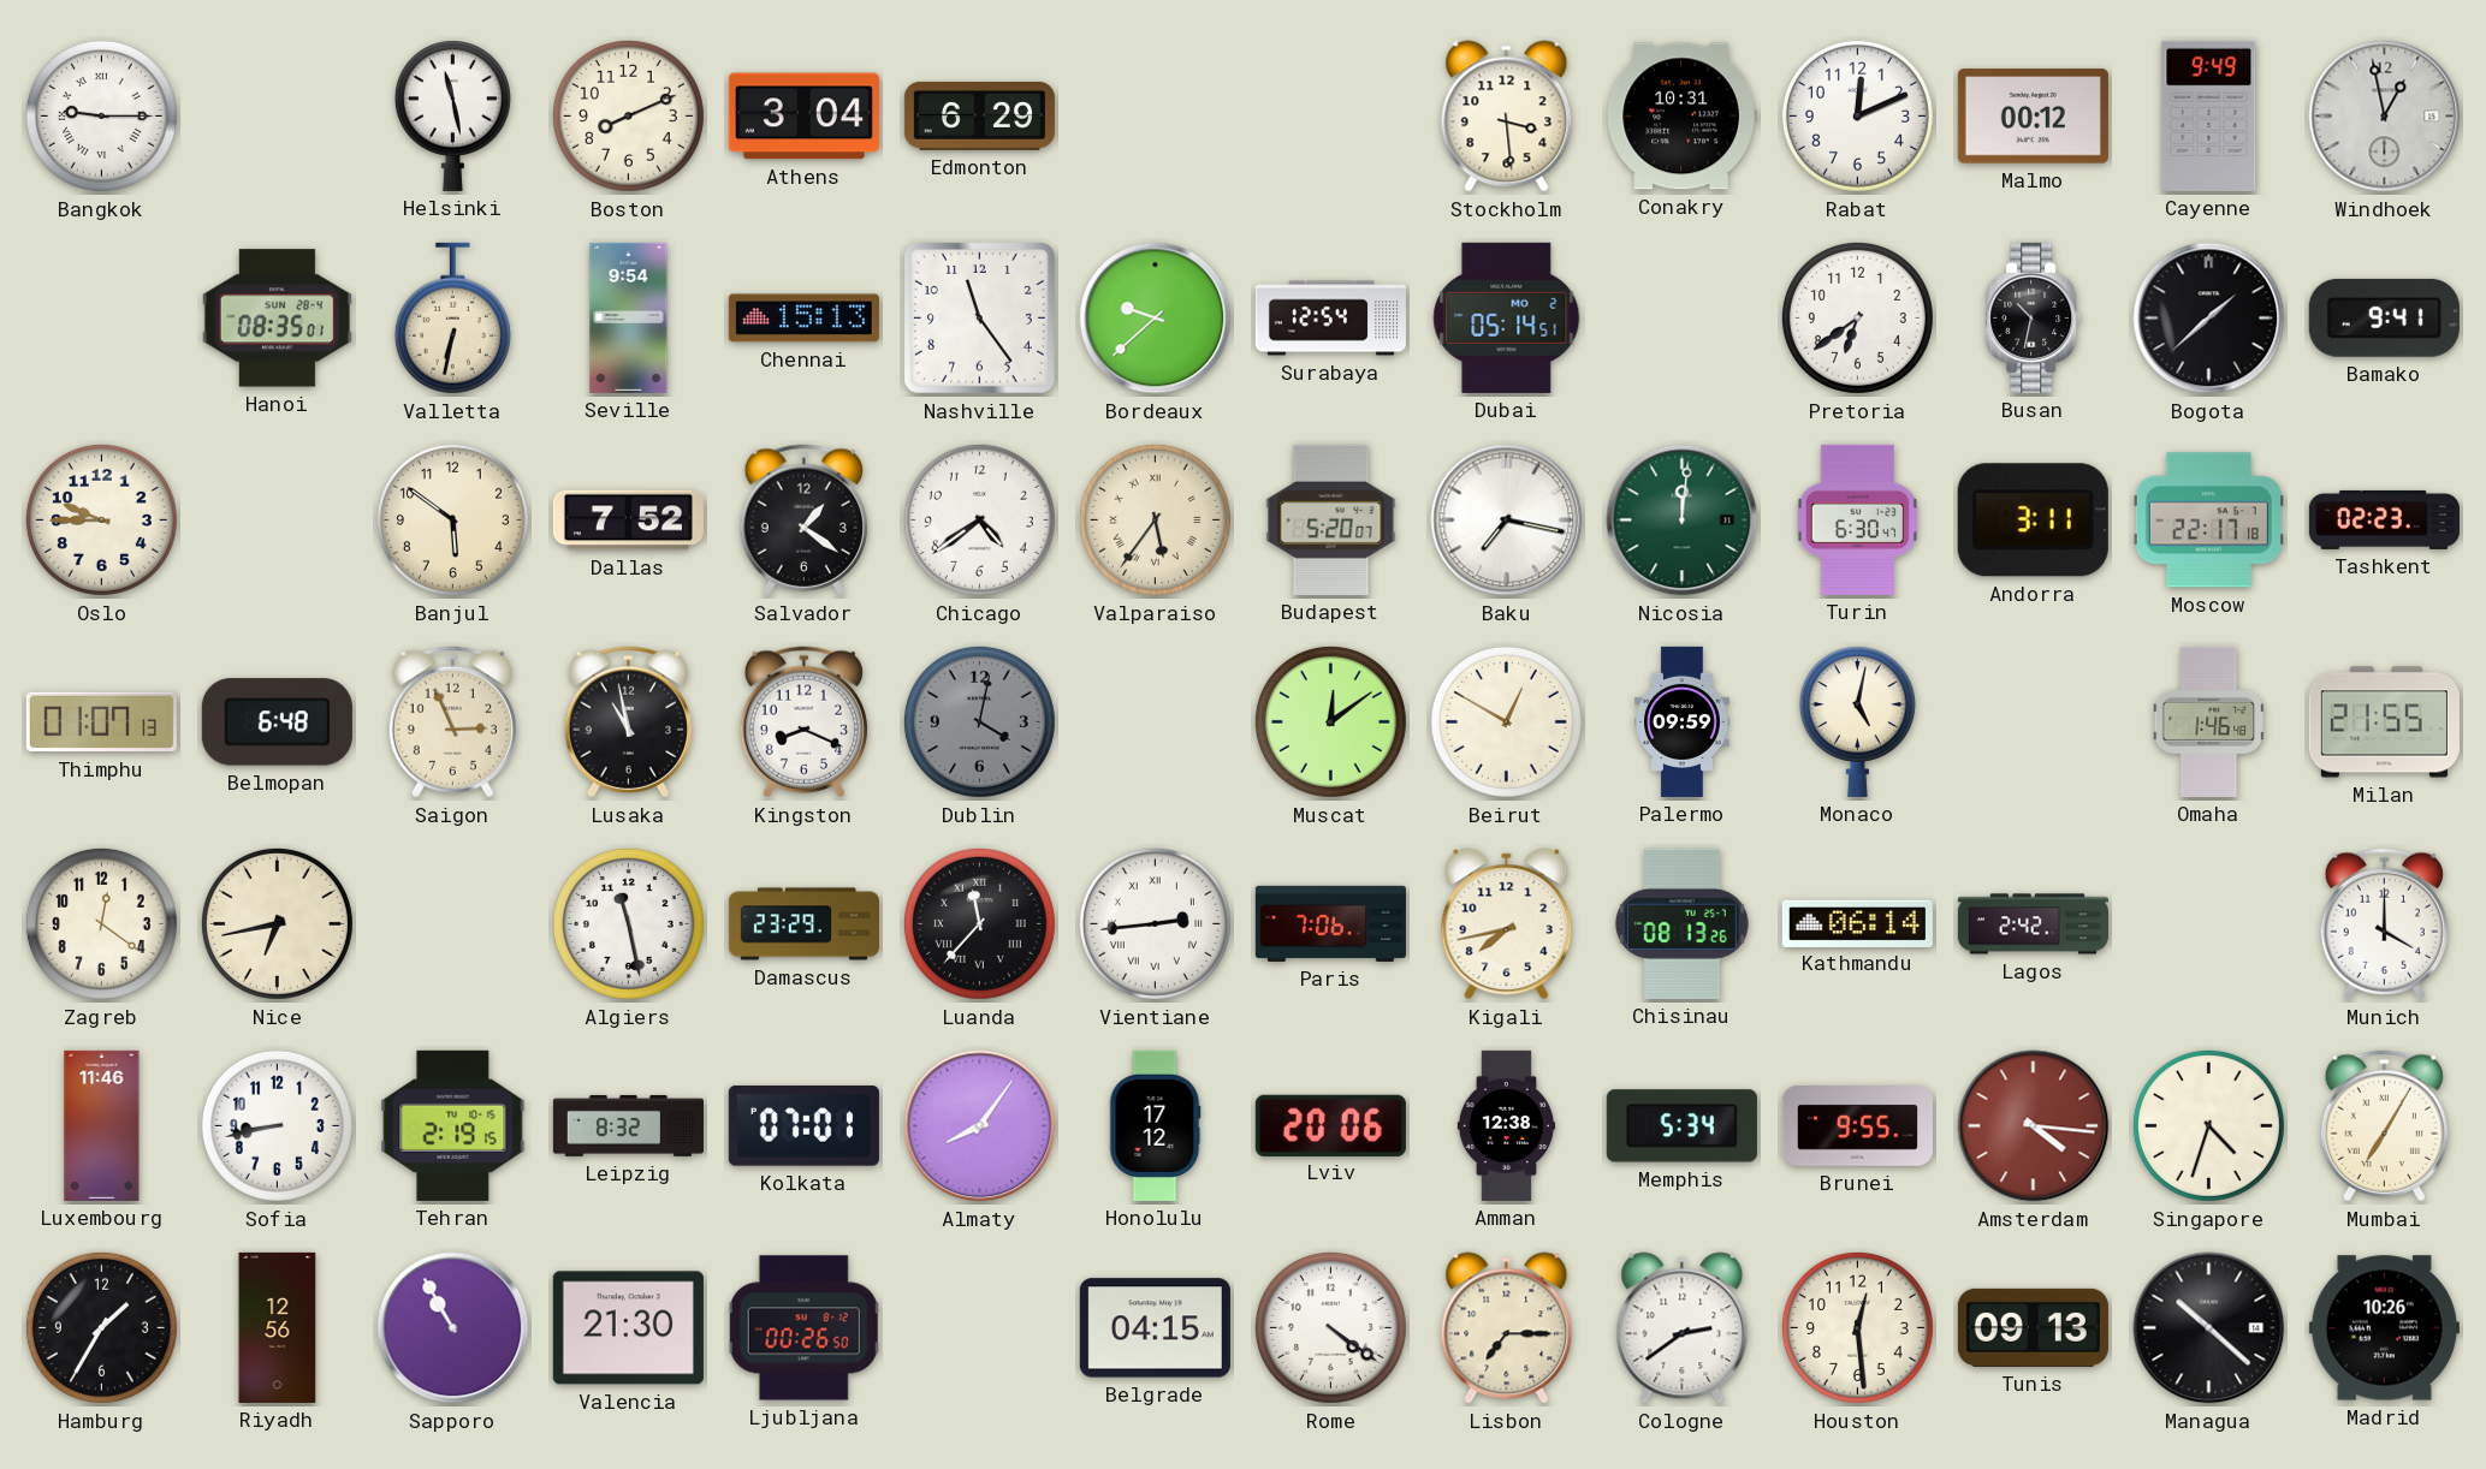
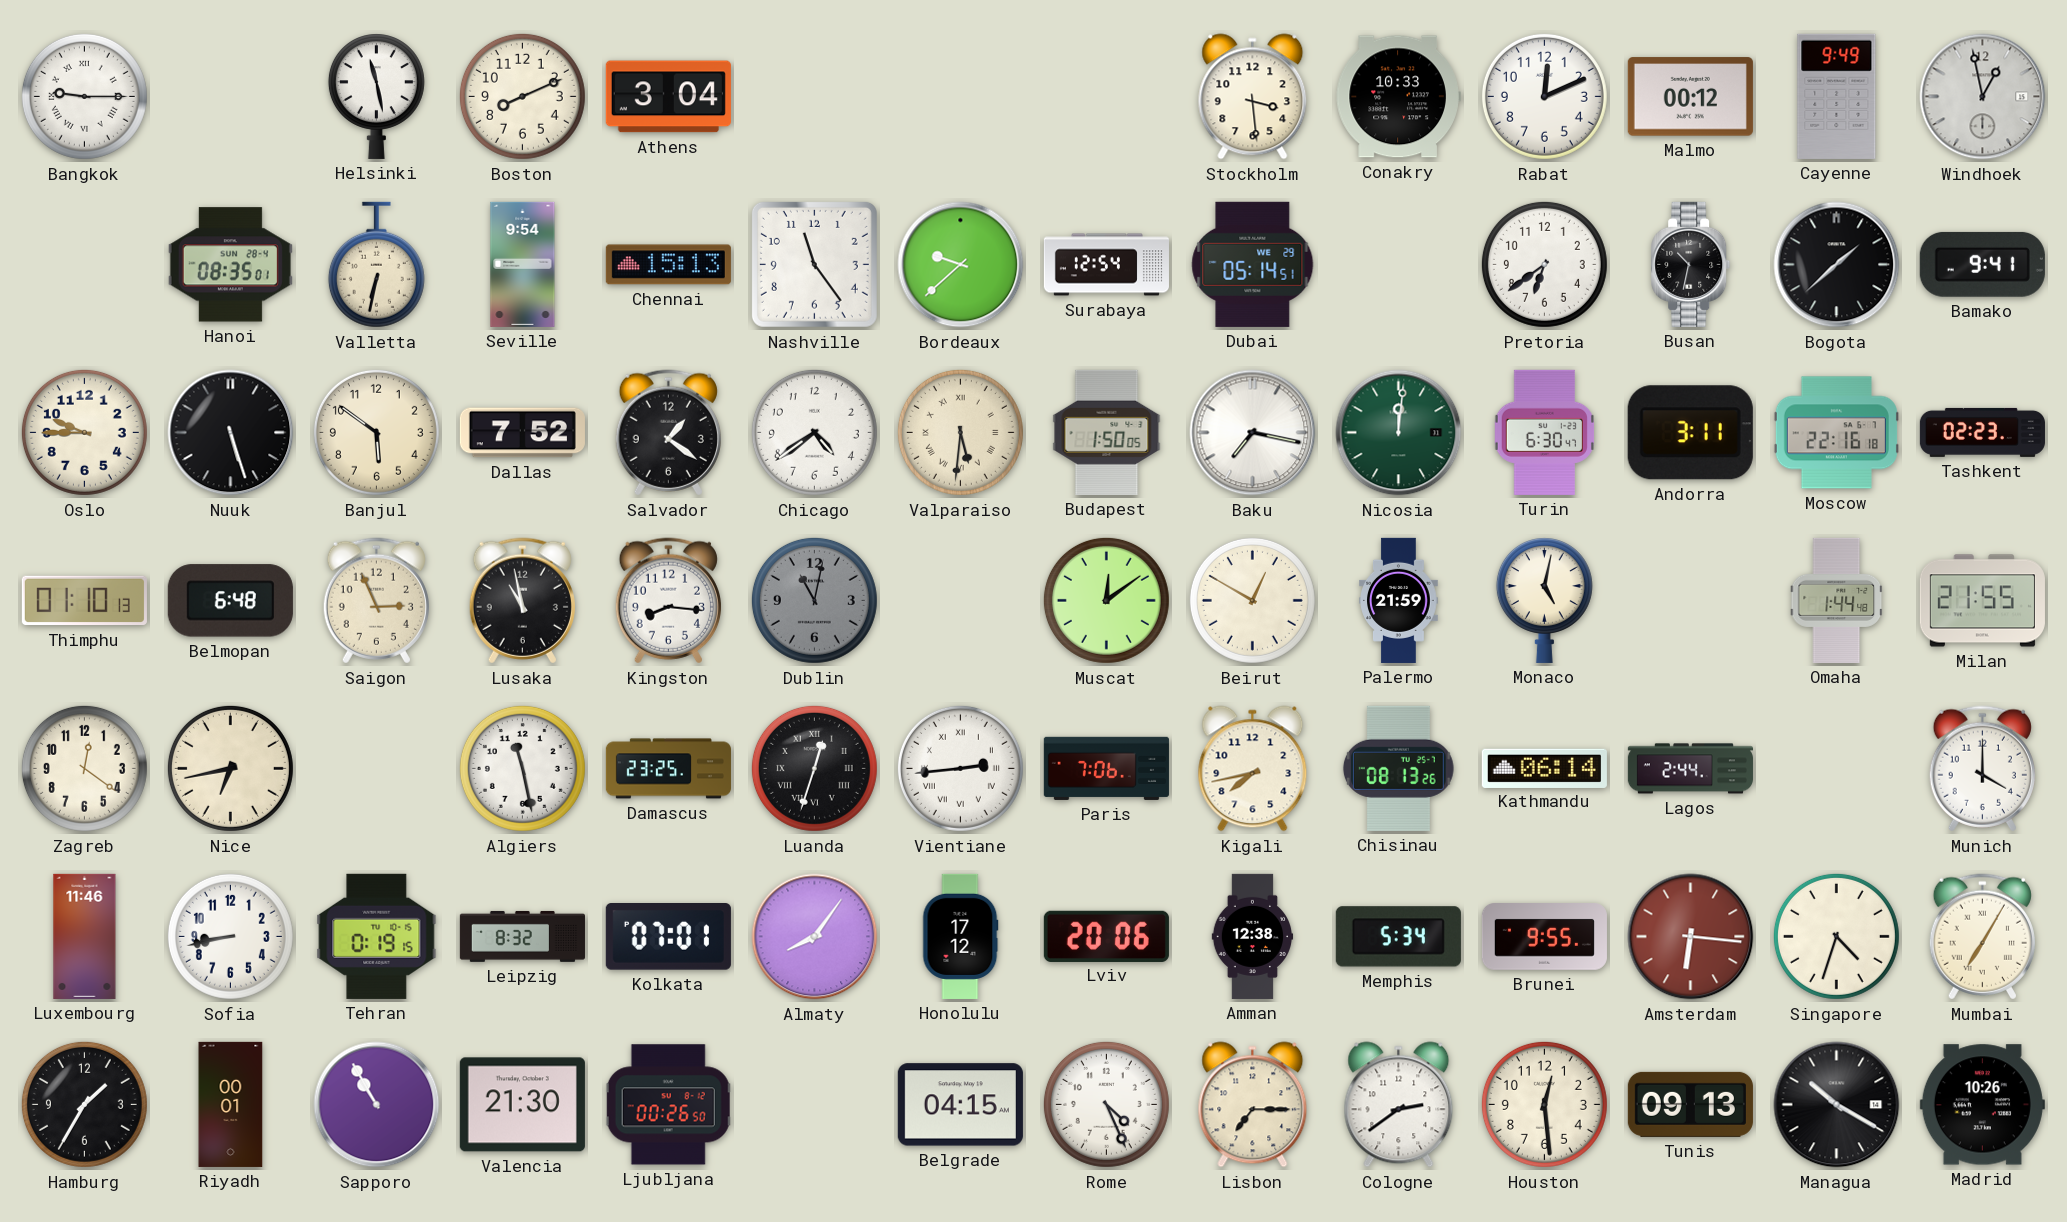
Edmonton: 6:29 -> none
Conakry: 10:31 -> 10:33
Dubai date: MO 2 -> WE 29
Nuuk: none -> 5:27
Valparaiso: 5:36 -> 5:31
Budapest: 5:20 -> 1:50
Moscow: 22:17 -> 22:16
Thimphu: 01:07 -> 01:10
Kingston: 8:19 -> 8:16
Dublin: 4:02 -> 11:02
Palermo: 09:59 -> 21:59
Omaha: 1:46 -> 1:44
Damascus: 23:29 -> 23:25
Luanda: 11:37 -> 12:33
Lagos: 2:42 -> 2:44
Tehran: 2:19 -> 0:19
Amsterdam: 4:16 -> 6:16
Riyadh: 12:56 -> 00:01
Rome: 4:21 -> 4:26
Managua: 10:22 -> 10:20
